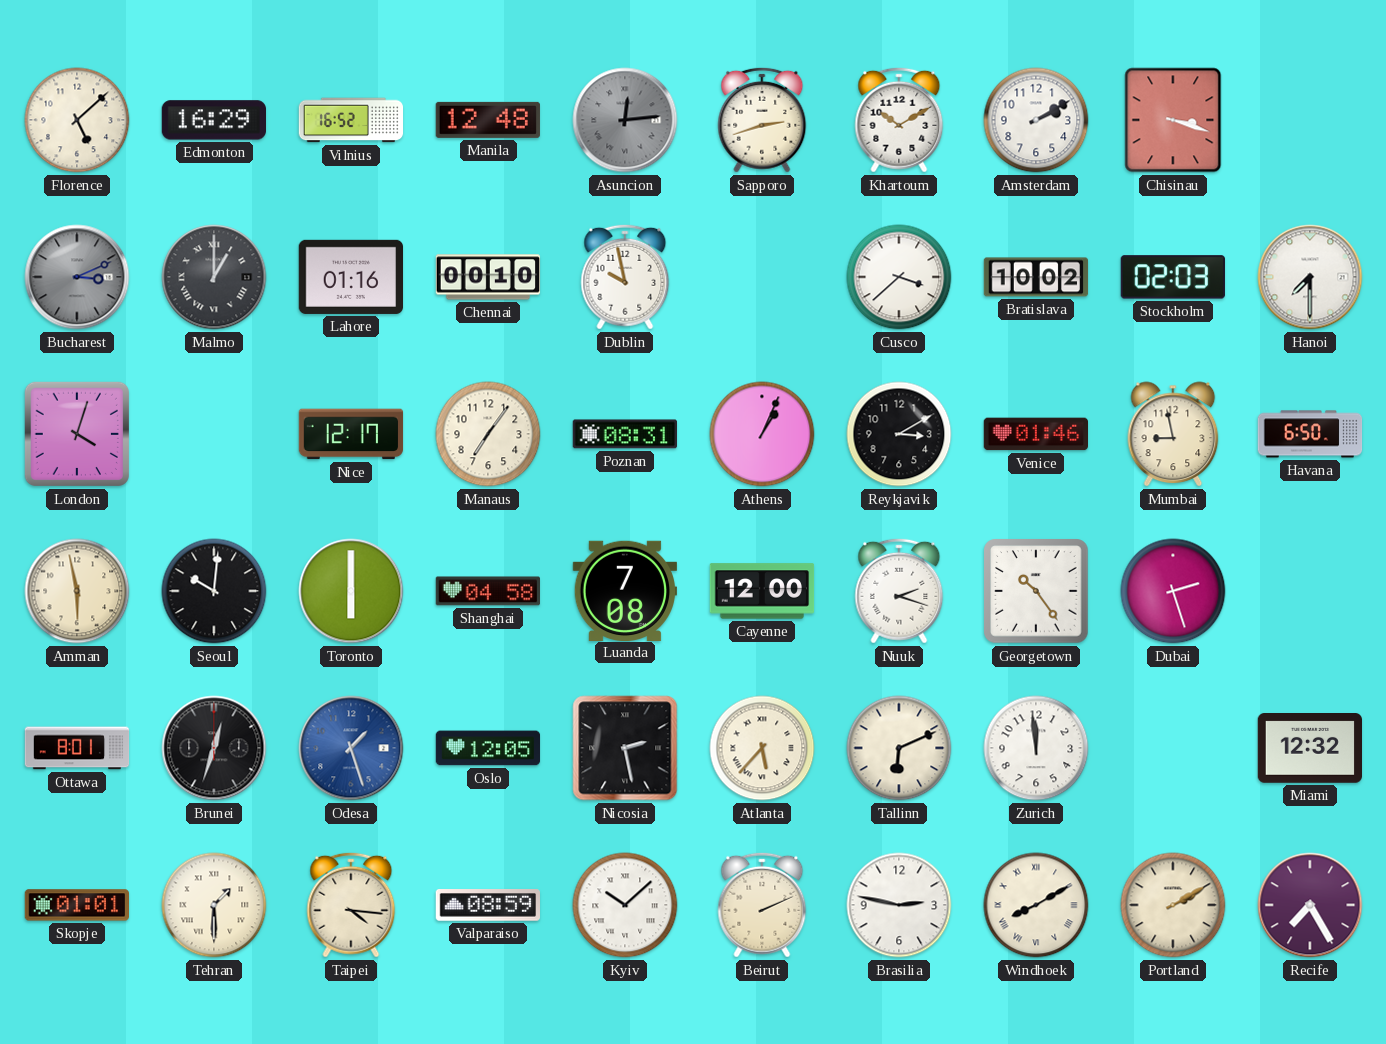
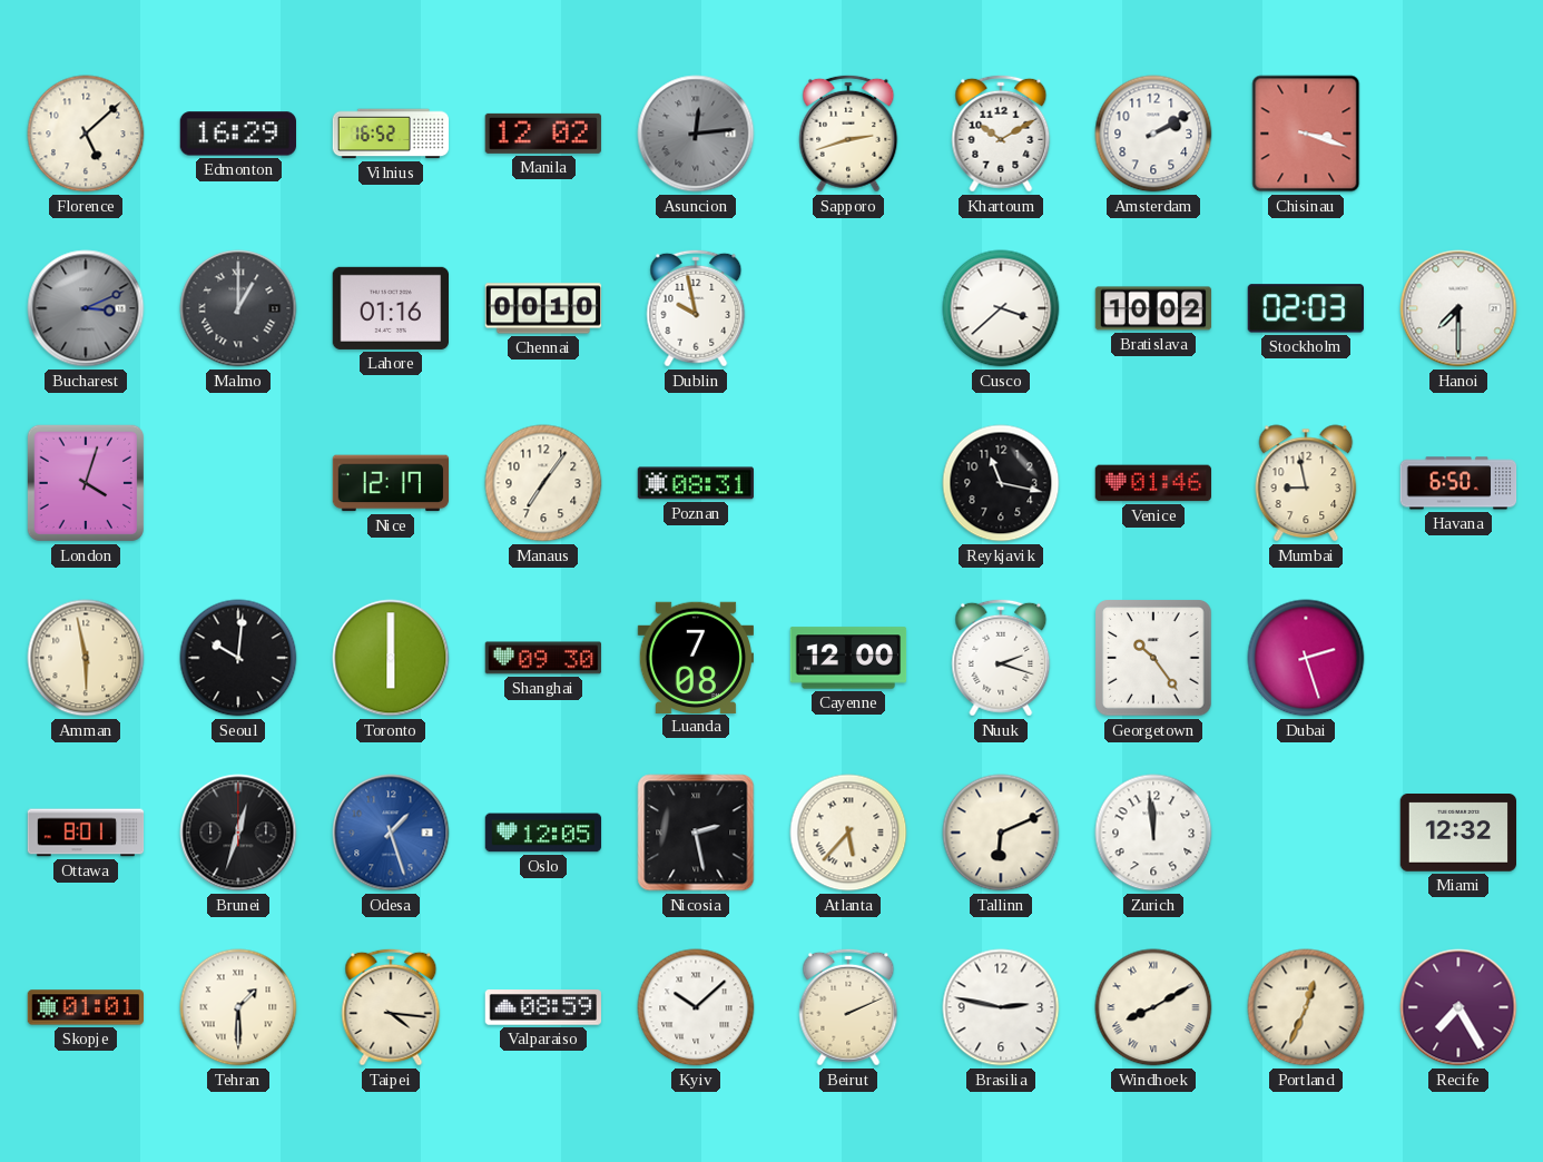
Manila: 12:48 -> 12:02
Athens: 1:04 -> none
Reykjavik: 3:10 -> 11:17
Shanghai: 04:58 -> 09:30
Portland: 2:10 -> 12:34
